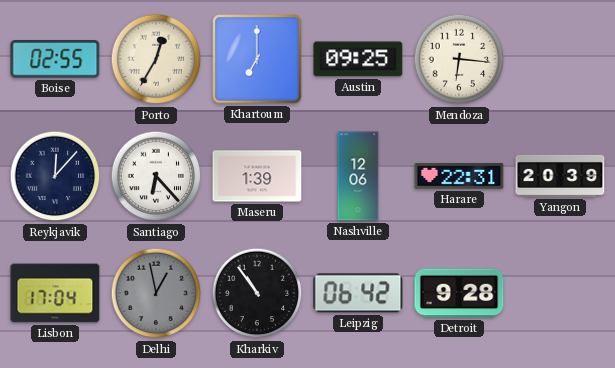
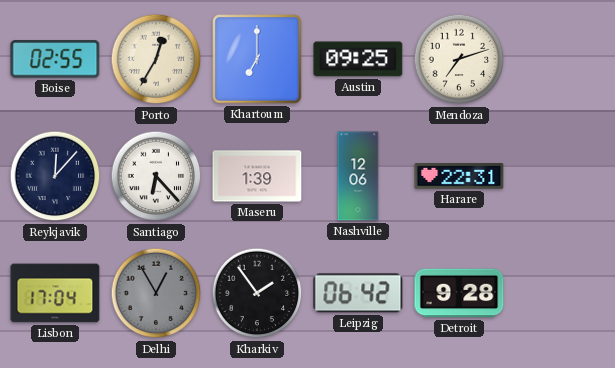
Mendoza: 6:16 -> 7:12
Yangon: 20:39 -> none
Delhi: 12:58 -> 12:55
Kharkiv: 10:54 -> 1:54
